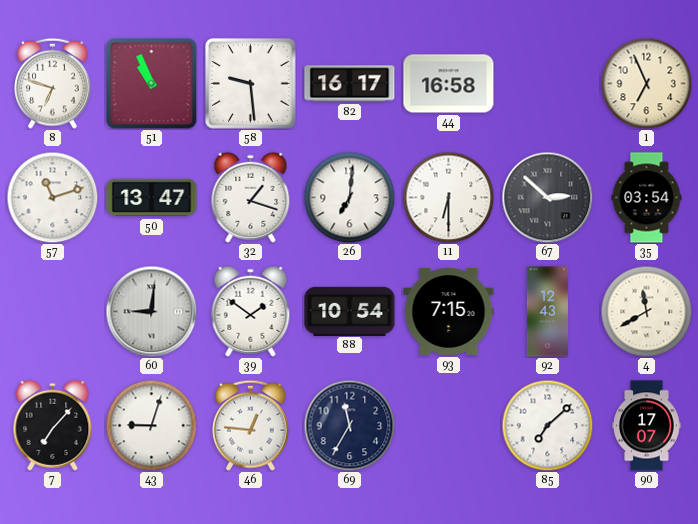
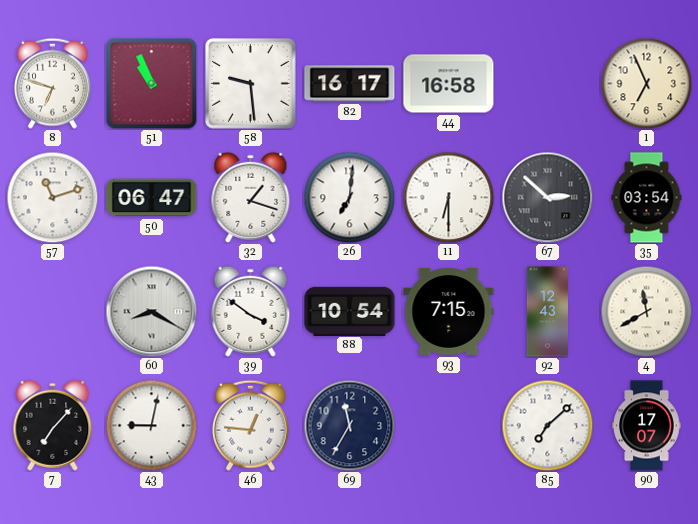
50: 13:47 -> 06:47
60: 9:01 -> 8:20
39: 1:51 -> 3:51
43: 9:03 -> 9:02
